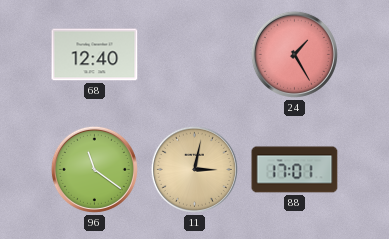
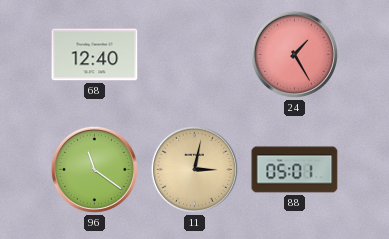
88: 17:01 -> 05:01
